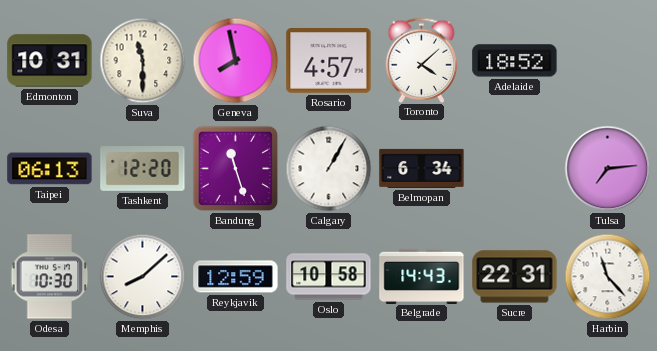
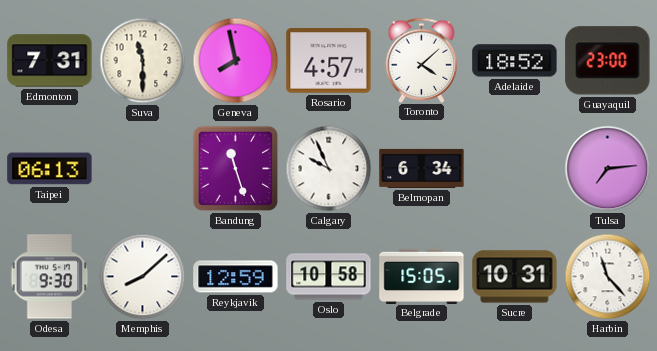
Edmonton: 10:31 -> 7:31
Guayaquil: none -> 23:00
Tashkent: 12:20 -> none
Calgary: 1:05 -> 9:56
Odesa: 10:30 -> 9:30
Belgrade: 14:43 -> 15:05
Sucre: 22:31 -> 10:31
